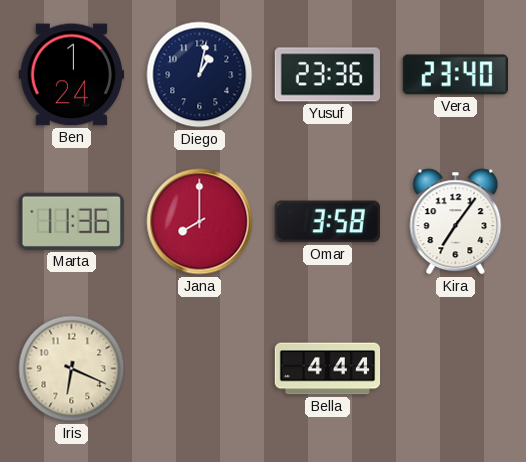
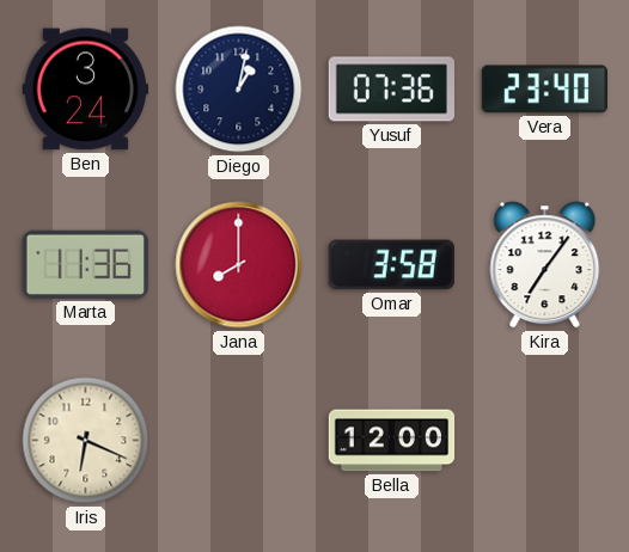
Ben: 1:24 -> 3:24
Yusuf: 23:36 -> 07:36
Bella: 4:44 -> 12:00
